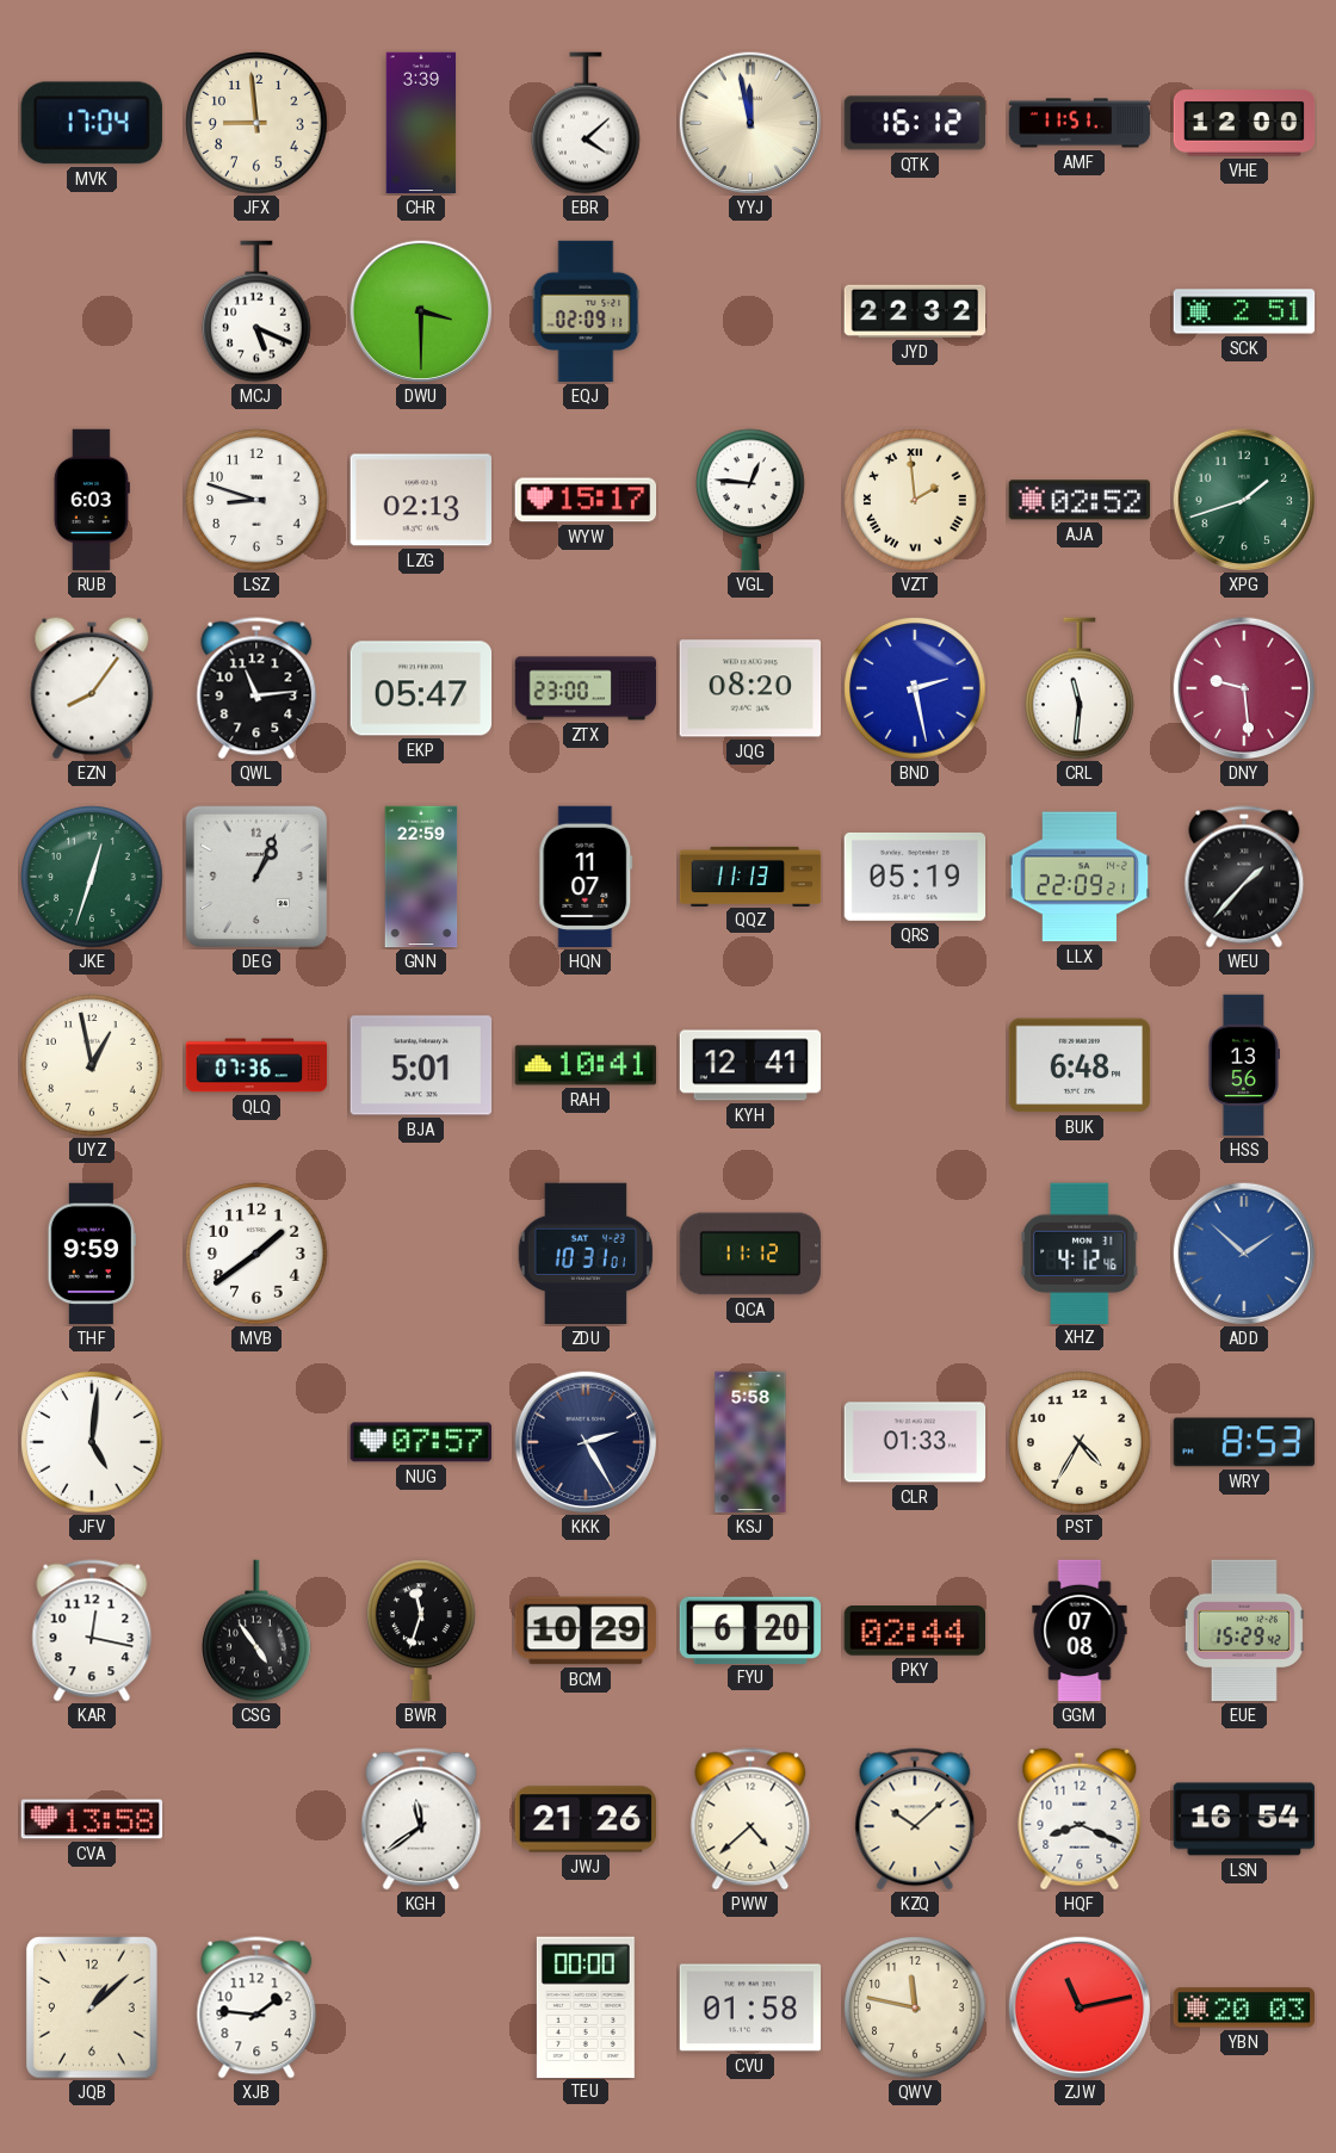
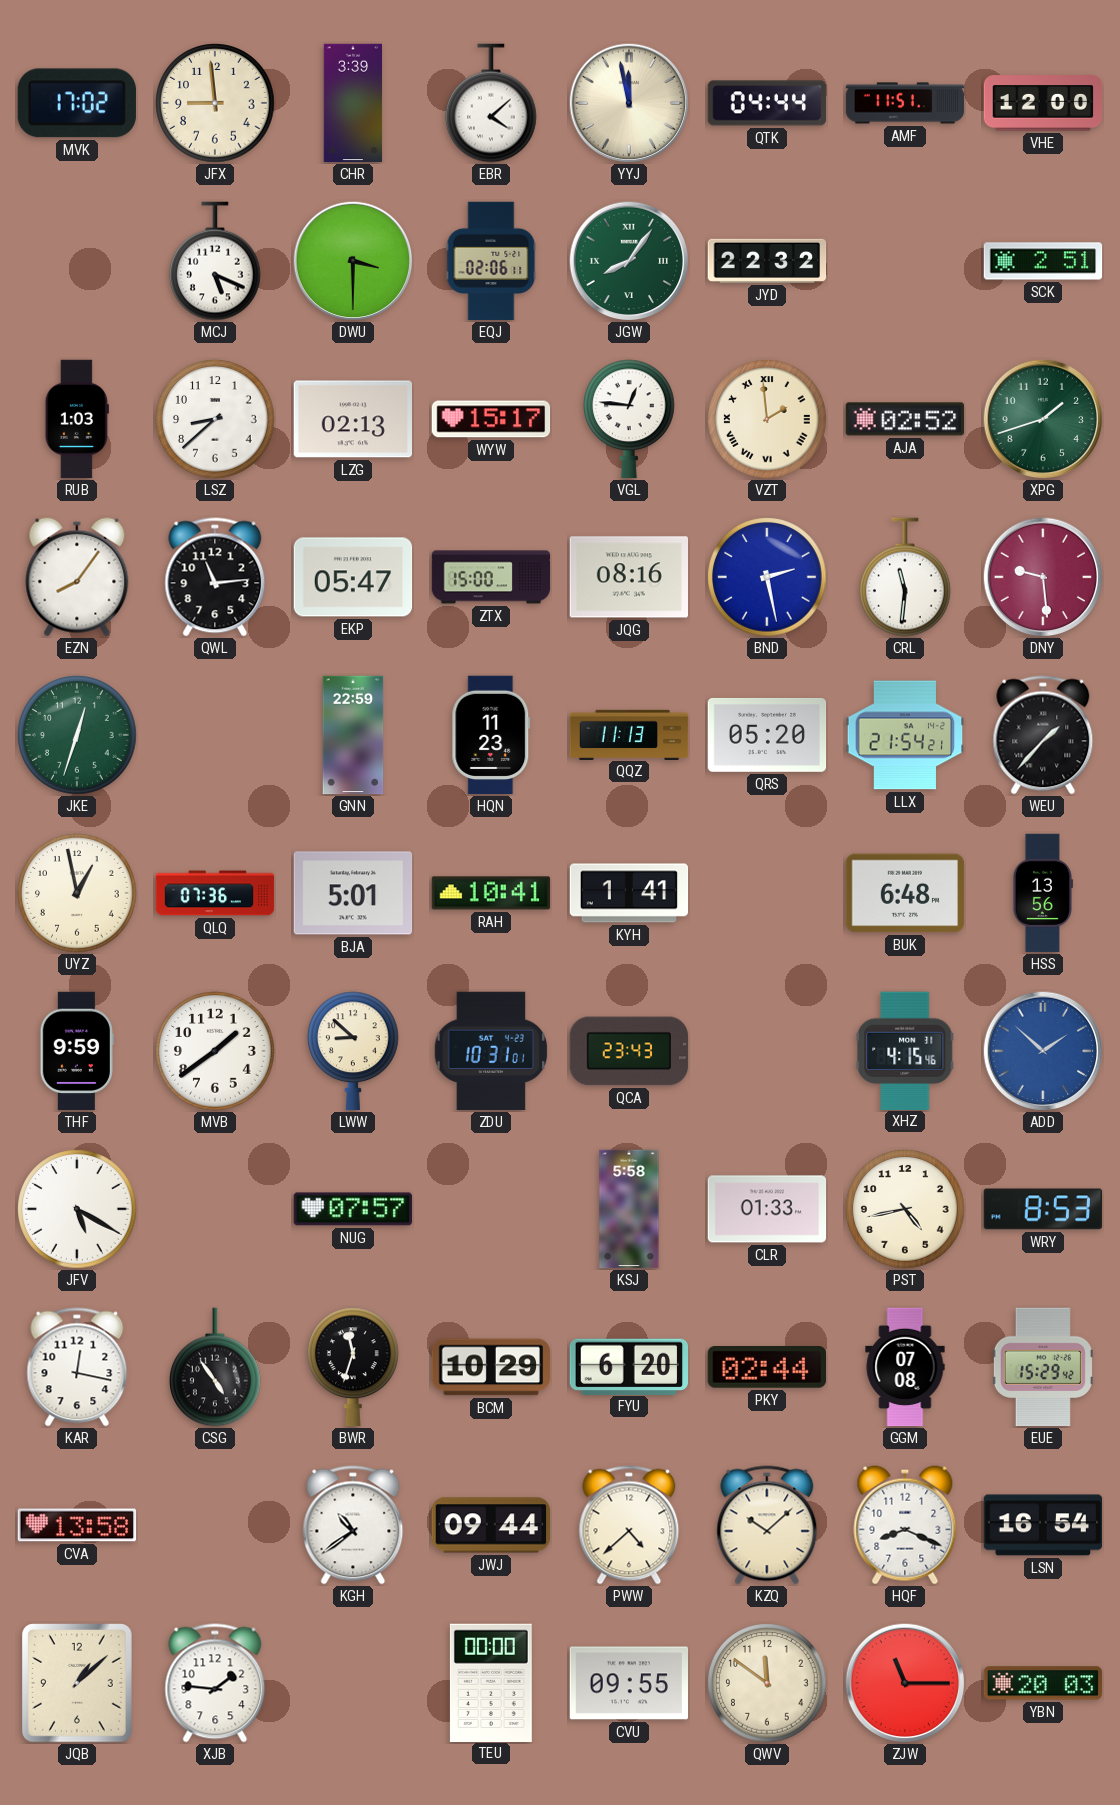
MVK: 17:04 -> 17:02
QTK: 16:12 -> 04:44
EQJ: 02:09 -> 02:06
JGW: none -> 8:06
RUB: 6:03 -> 1:03
LSZ: 8:48 -> 8:38
ZTX: 23:00 -> 15:00
JQG: 08:20 -> 08:16
DEG: 1:04 -> none
HQN: 11:07 -> 11:23
QRS: 05:19 -> 05:20
LLX: 22:09 -> 21:54
KYH: 12:41 -> 1:41
LWW: none -> 8:52
QCA: 11:12 -> 23:43
XHZ: 4:12 -> 4:15
JFV: 5:01 -> 5:20
KKK: 2:25 -> none
PST: 4:35 -> 4:43
KGH: 11:39 -> 10:39
JWJ: 21:26 -> 09:44
CVU: 01:58 -> 09:55
QWV: 11:47 -> 11:51
ZJW: 11:13 -> 11:15
